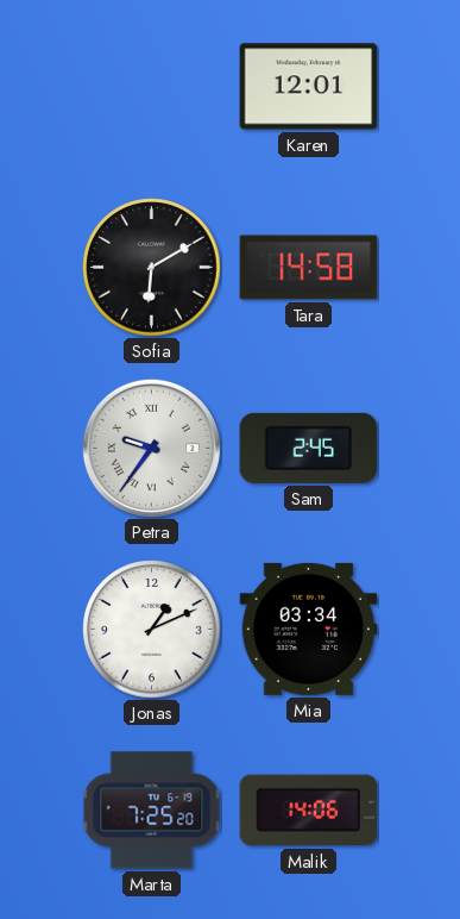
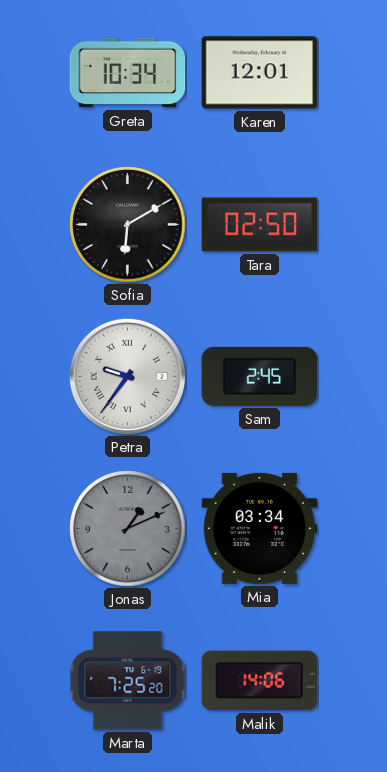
Greta: none -> 10:34
Tara: 14:58 -> 02:50
Jonas dial: white -> grey
